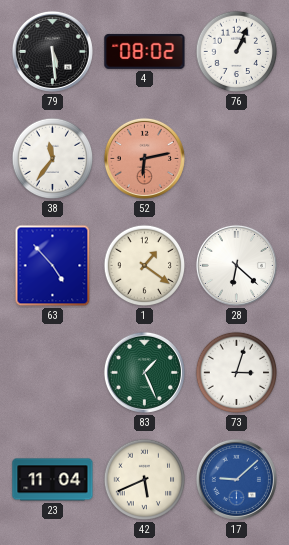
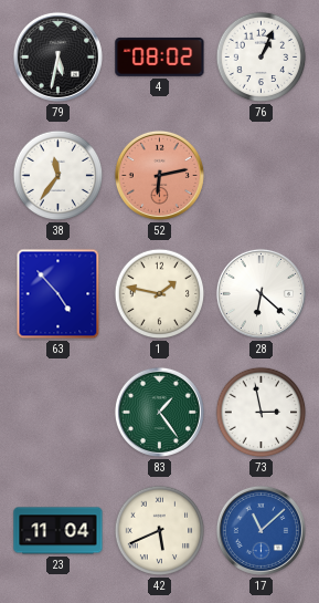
79: 5:29 -> 5:32
1: 1:21 -> 1:47
83: 1:26 -> 1:24
73: 3:03 -> 2:58
17: 9:08 -> 11:08
